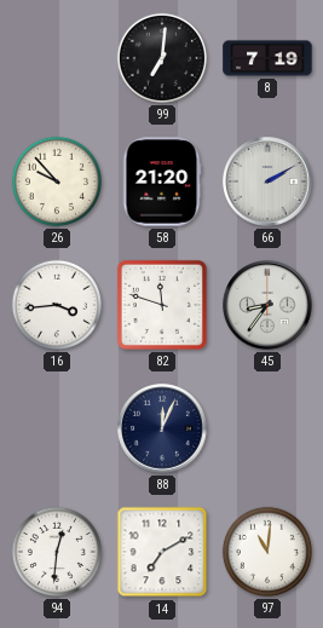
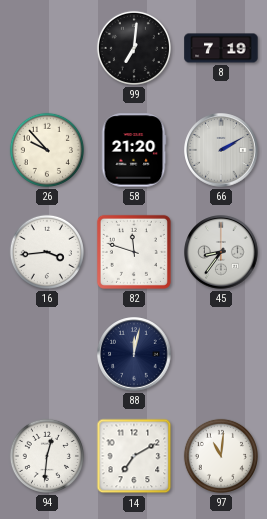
88: 12:04 -> 12:02
